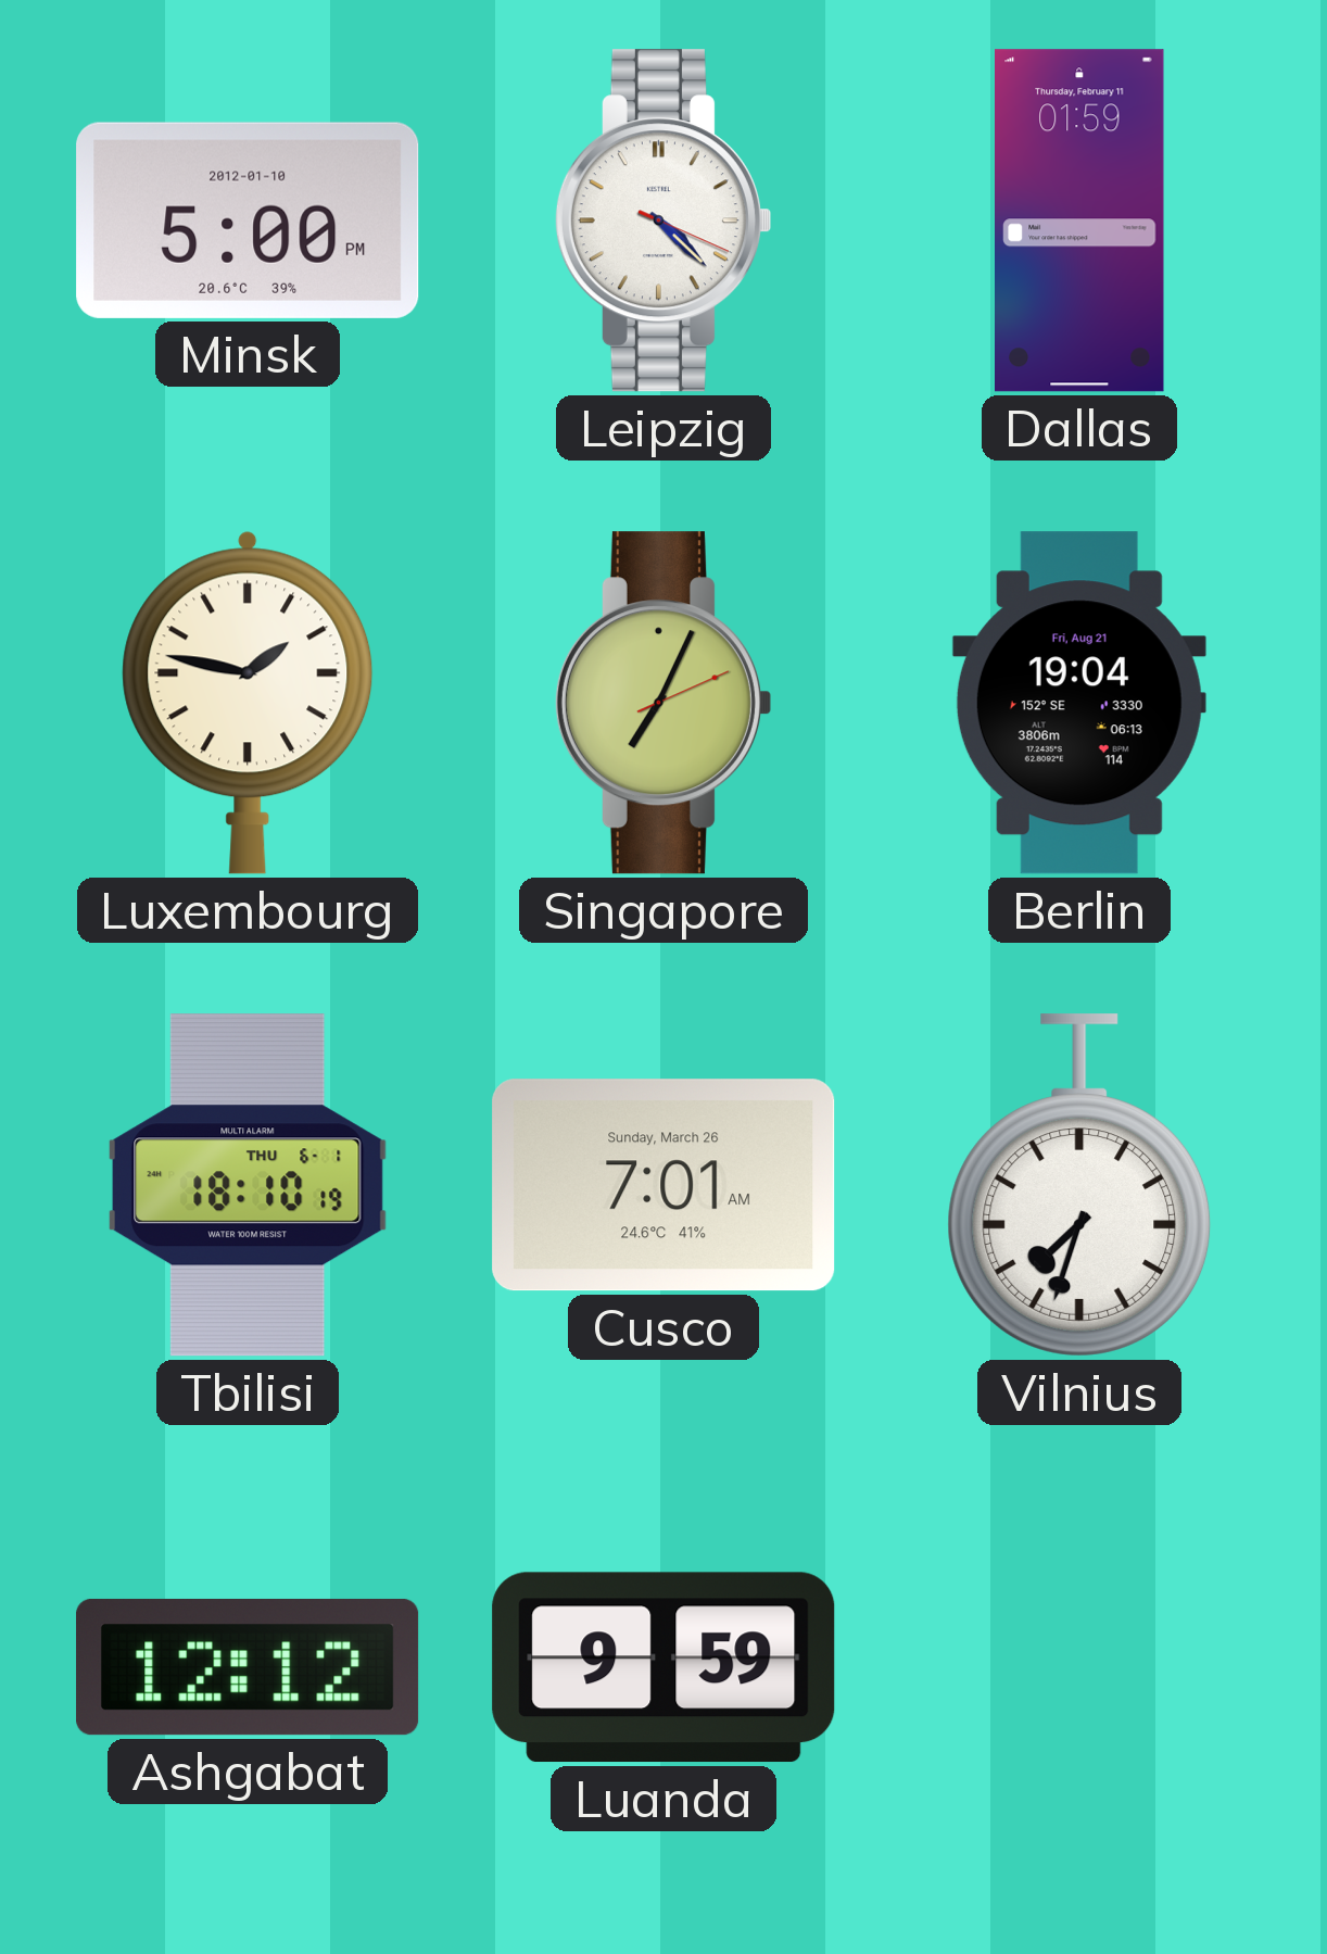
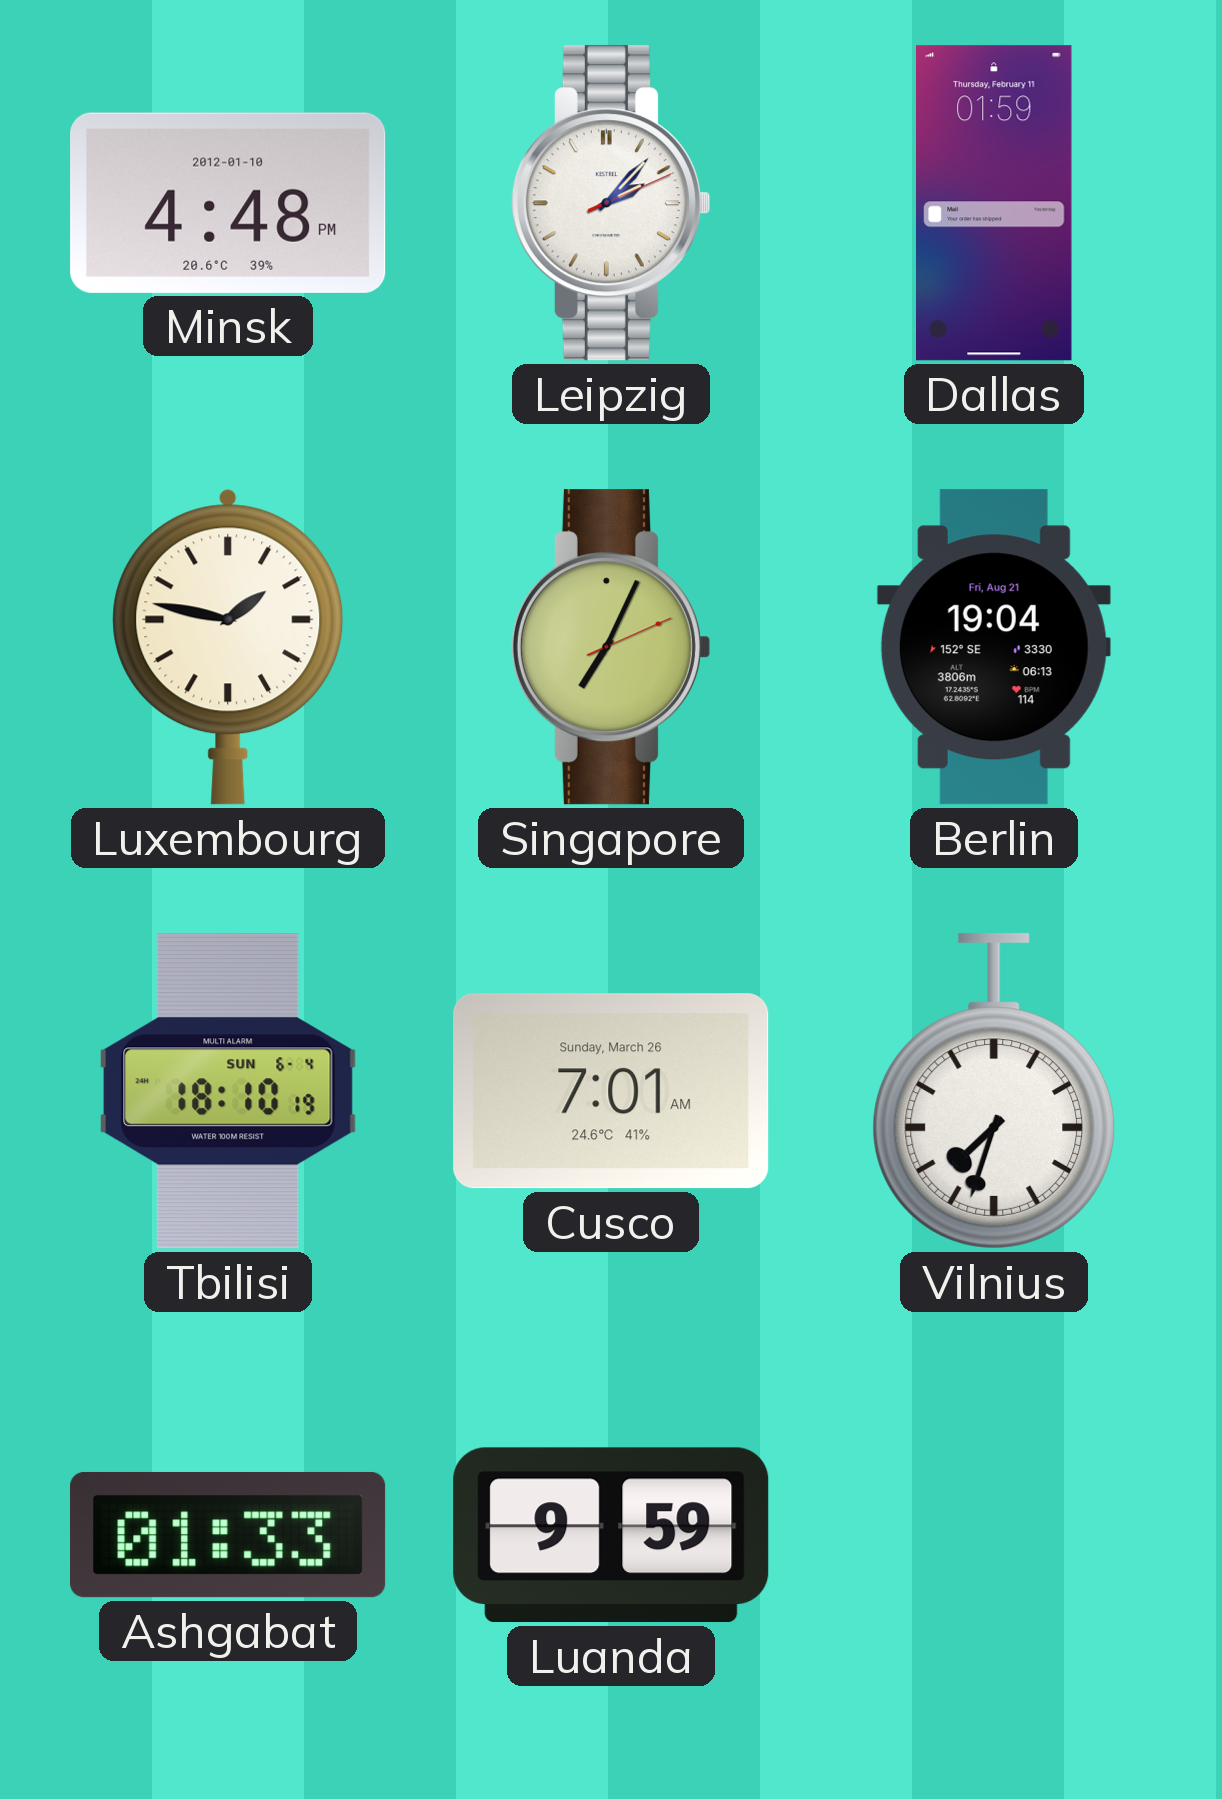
Minsk: 5:00 -> 4:48
Leipzig: 4:22 -> 2:07
Tbilisi date: THU 6-1 -> SUN 6-4
Ashgabat: 12:12 -> 01:33
